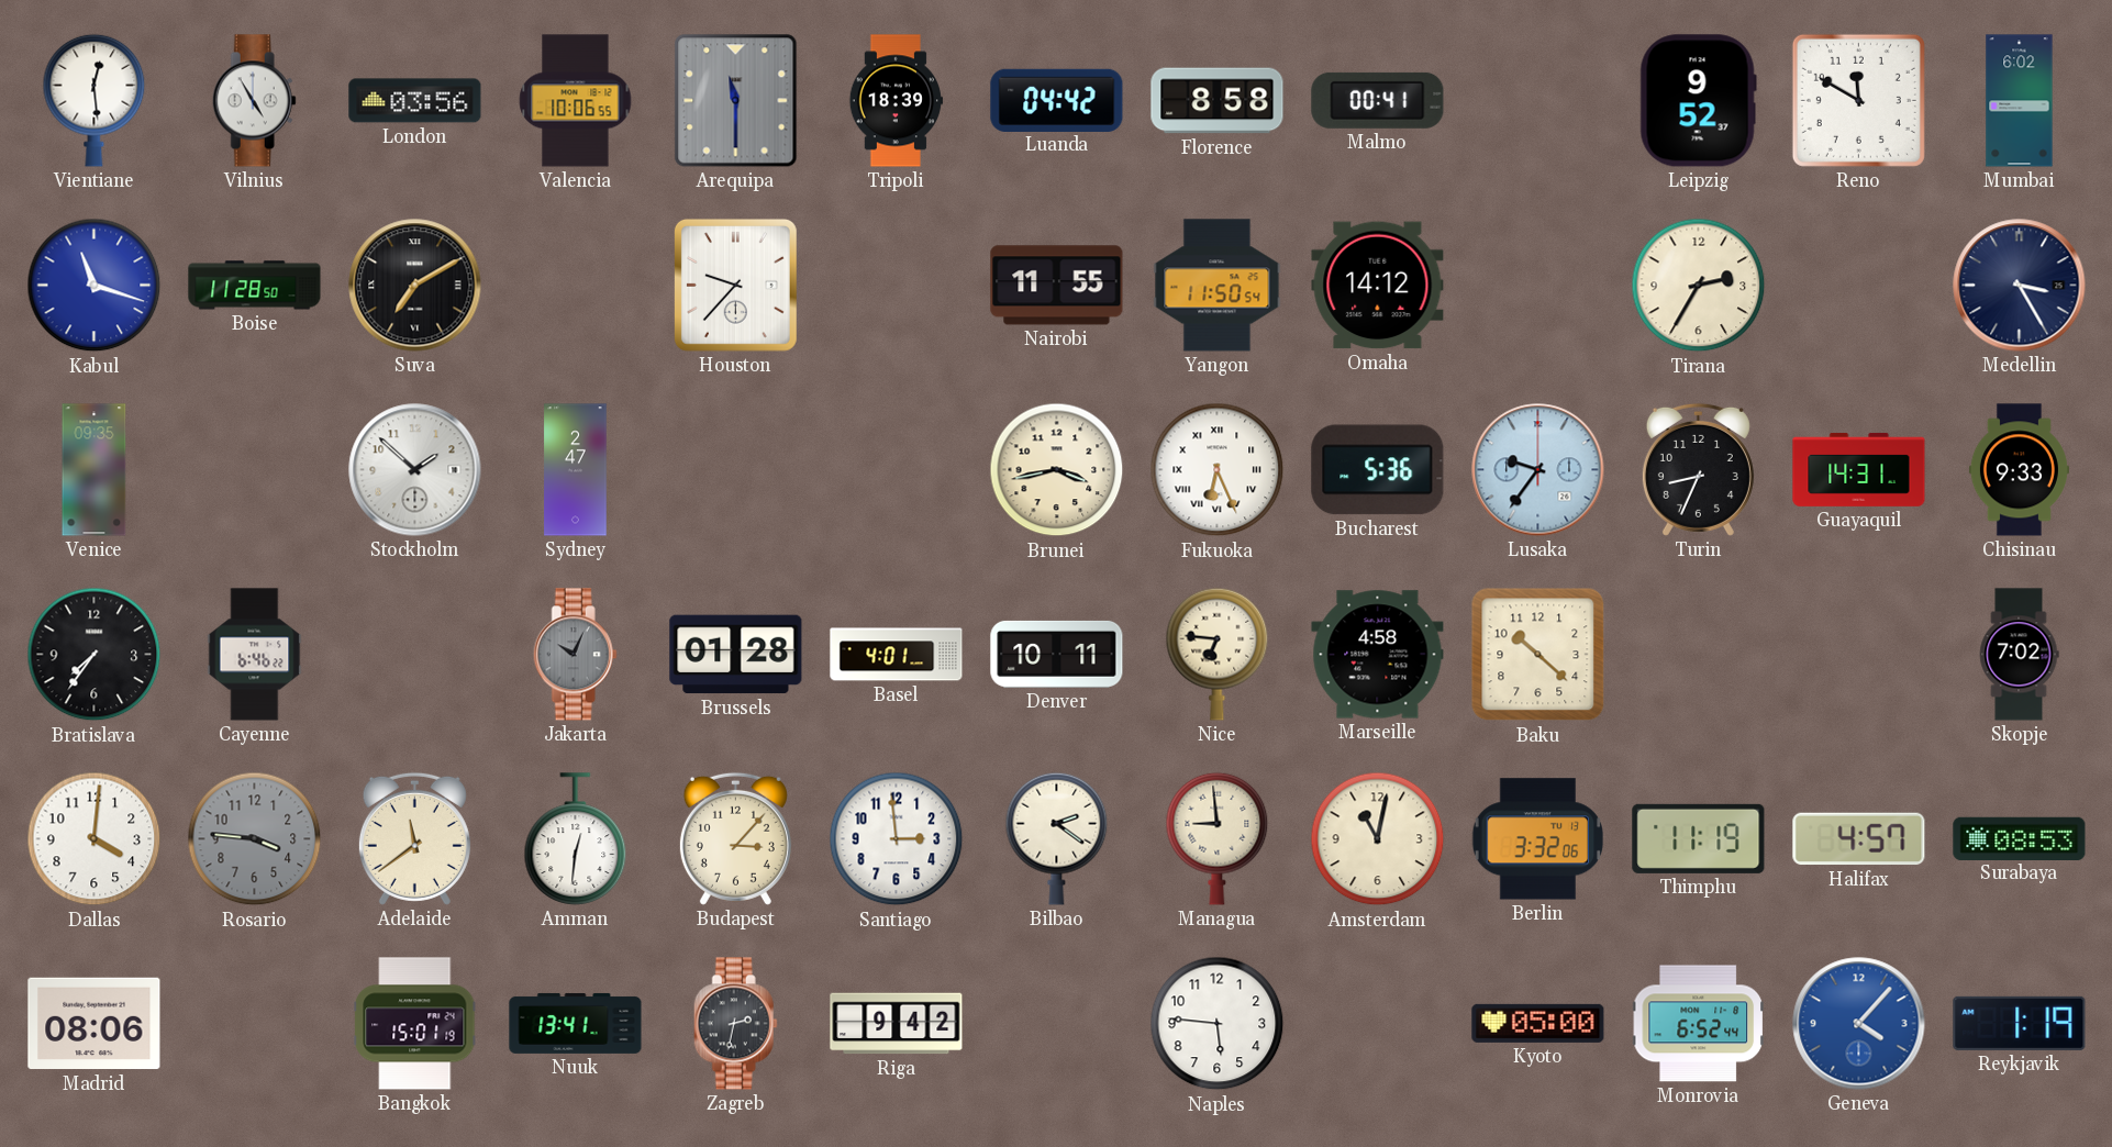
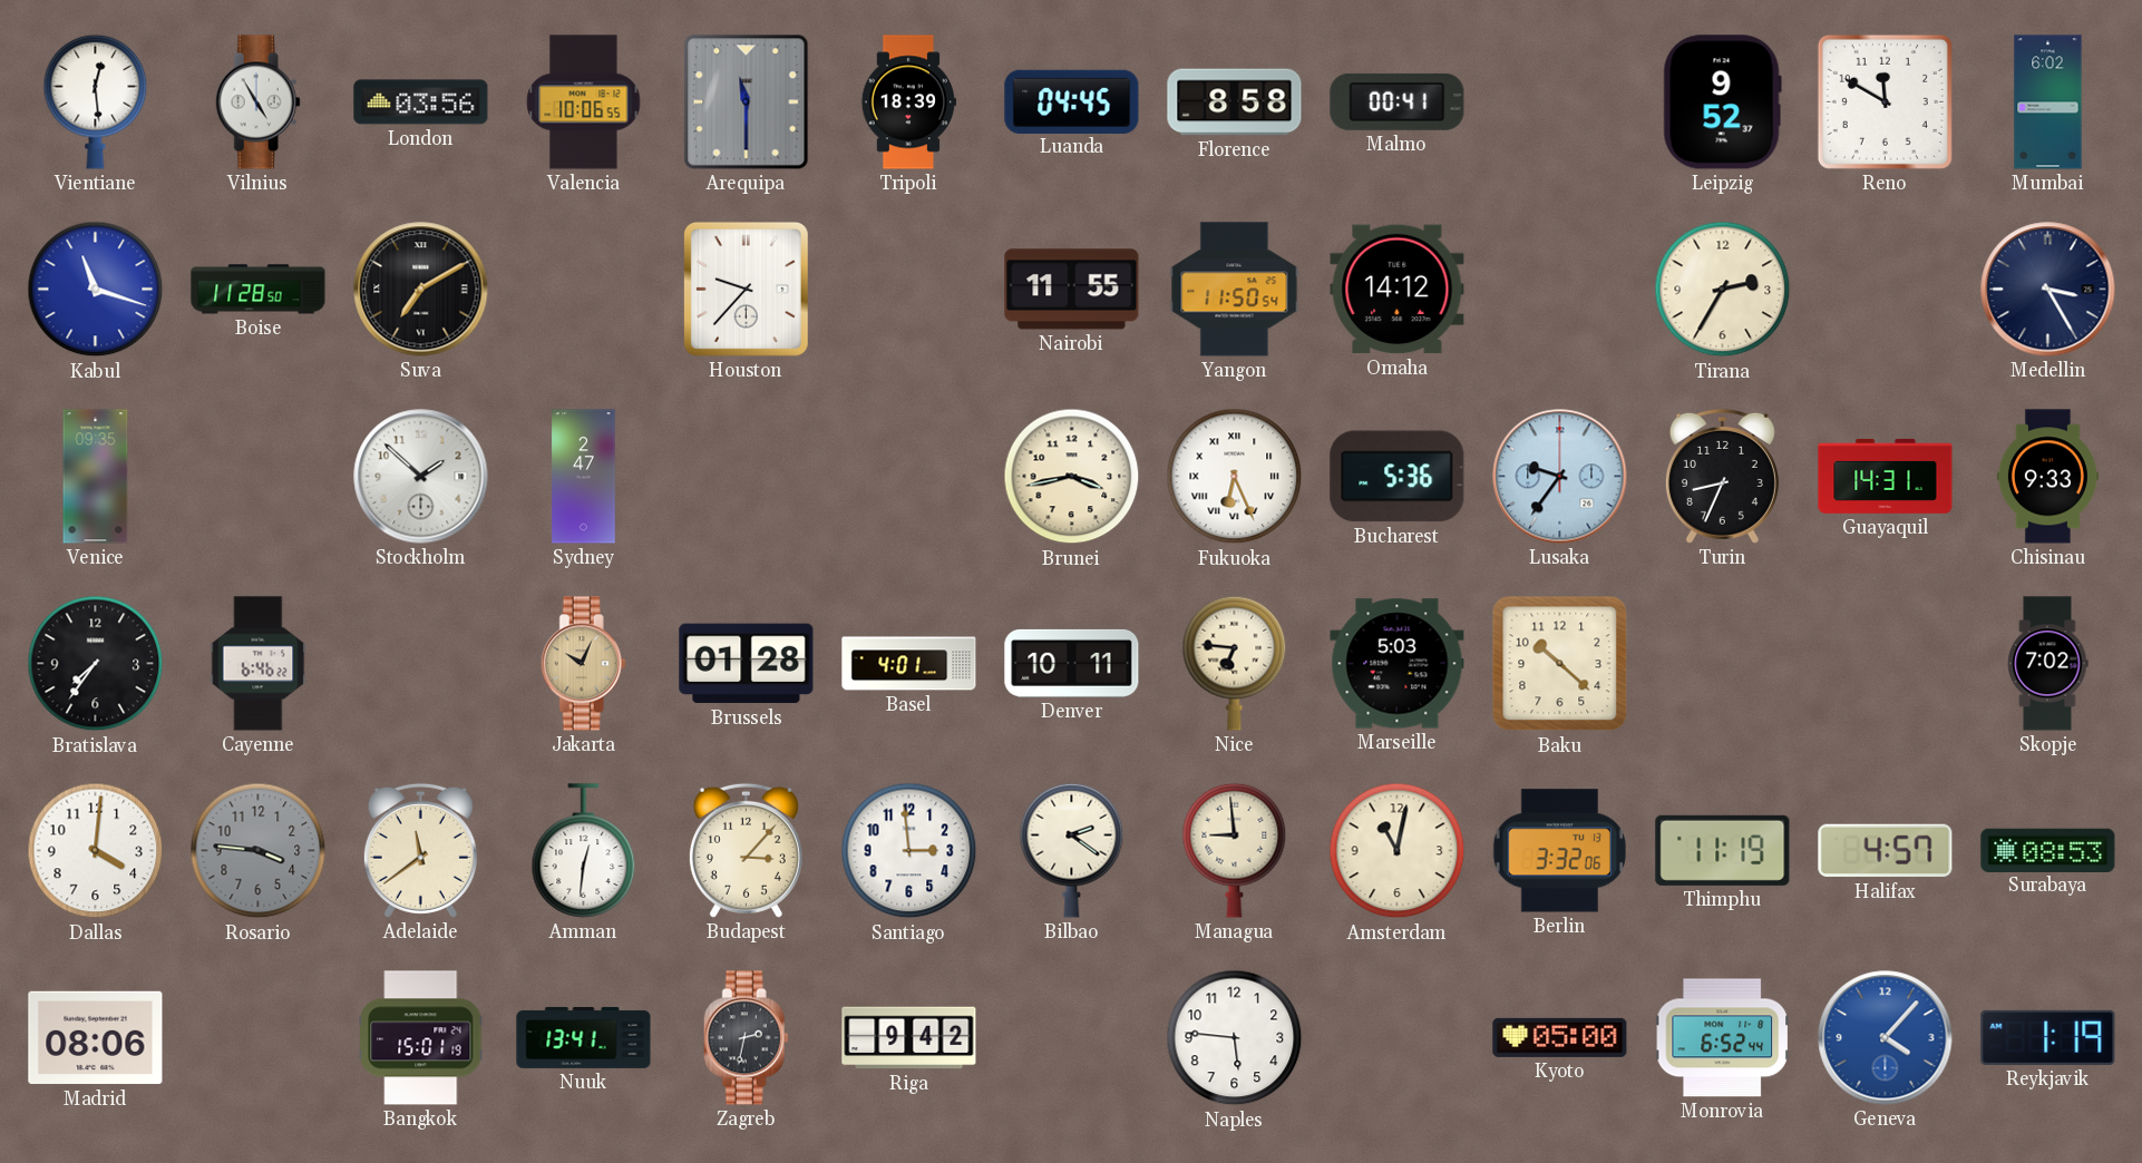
Luanda: 04:42 -> 04:45
Jakarta dial: grey -> champagne
Marseille: 4:58 -> 5:03
